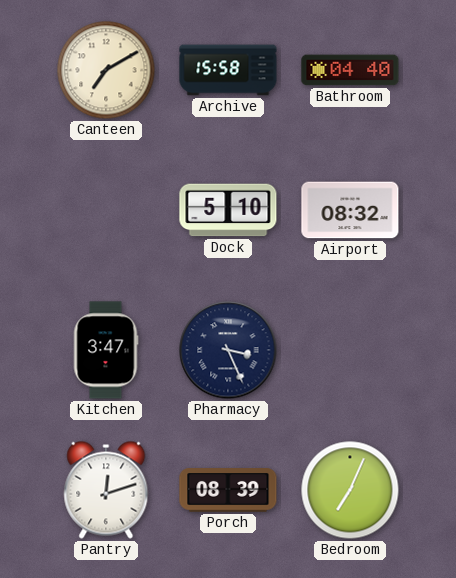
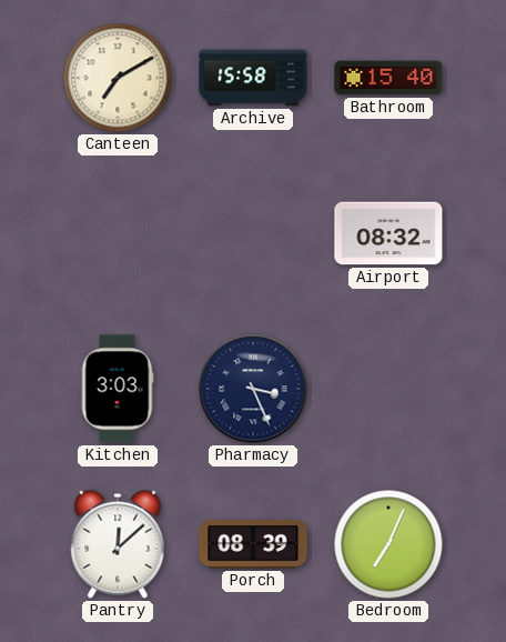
Bathroom: 04:40 -> 15:40
Dock: 5:10 -> none
Kitchen: 3:47 -> 3:03
Pantry: 12:12 -> 12:08
